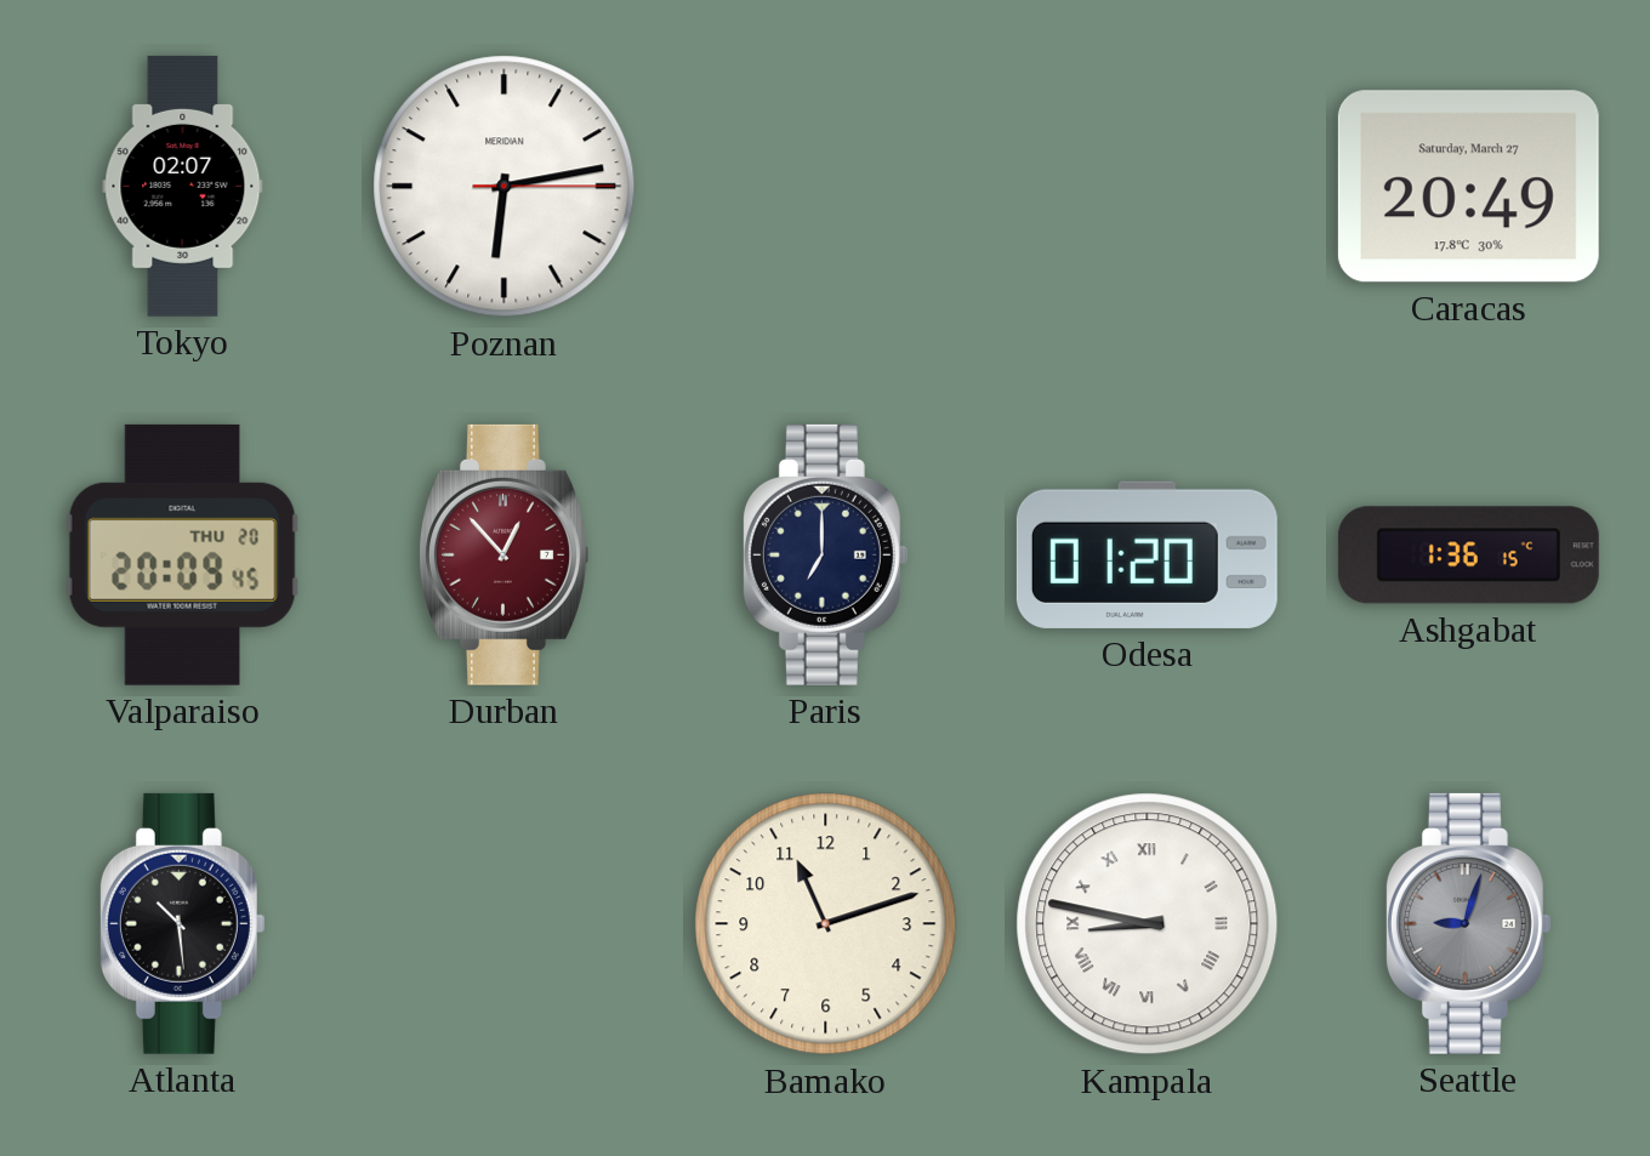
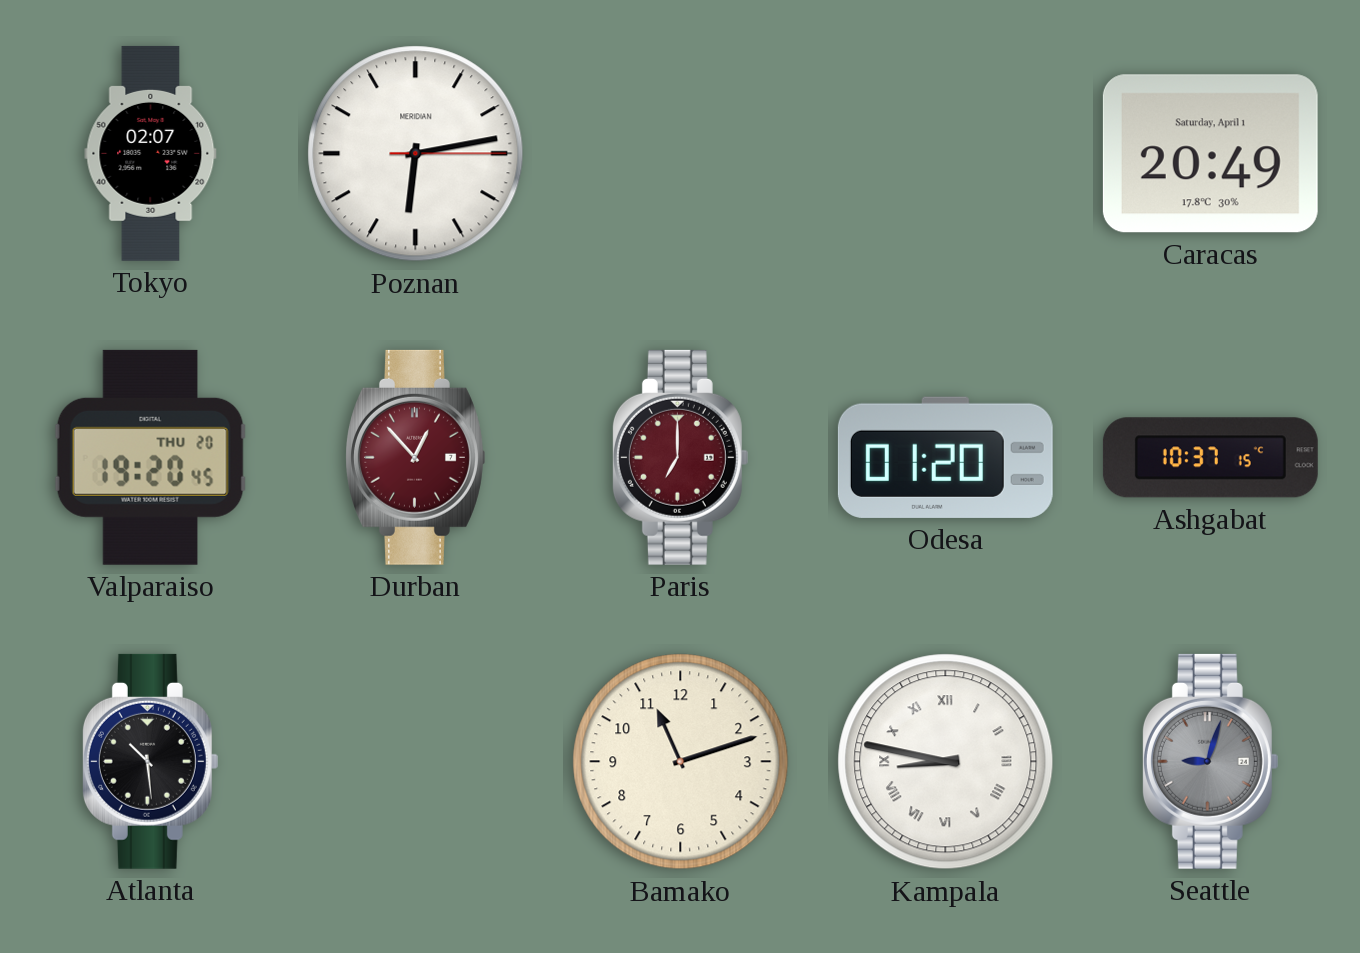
Caracas date: Saturday, March 27 -> Saturday, April 1
Valparaiso: 20:09 -> 19:20
Paris dial: navy -> burgundy
Ashgabat: 1:36 -> 10:37
